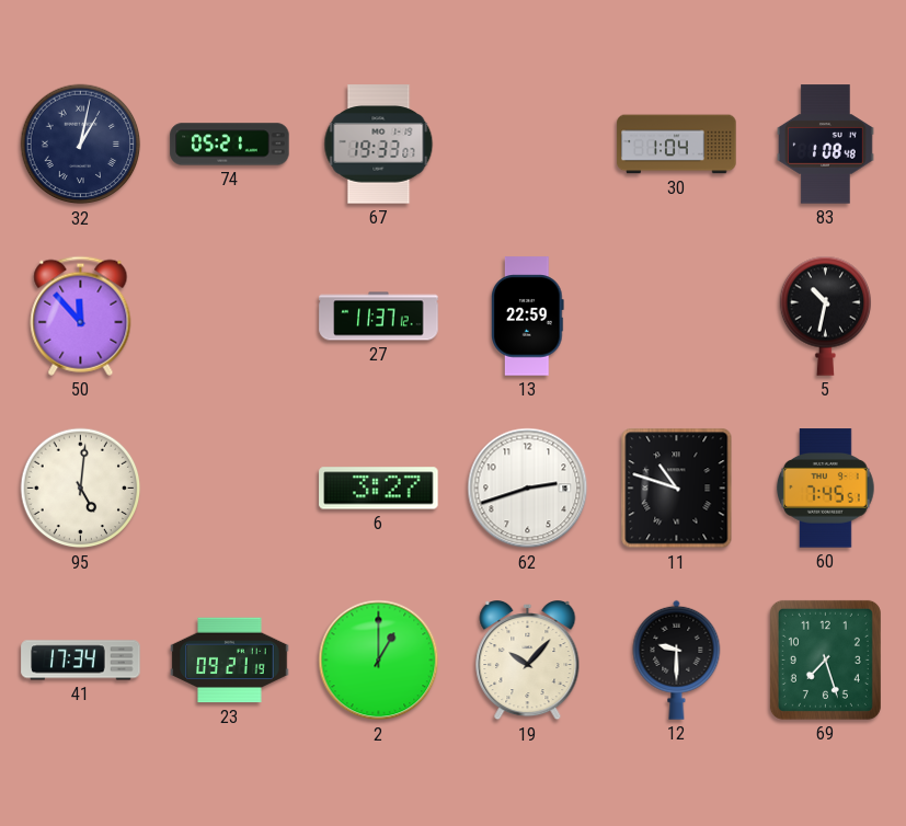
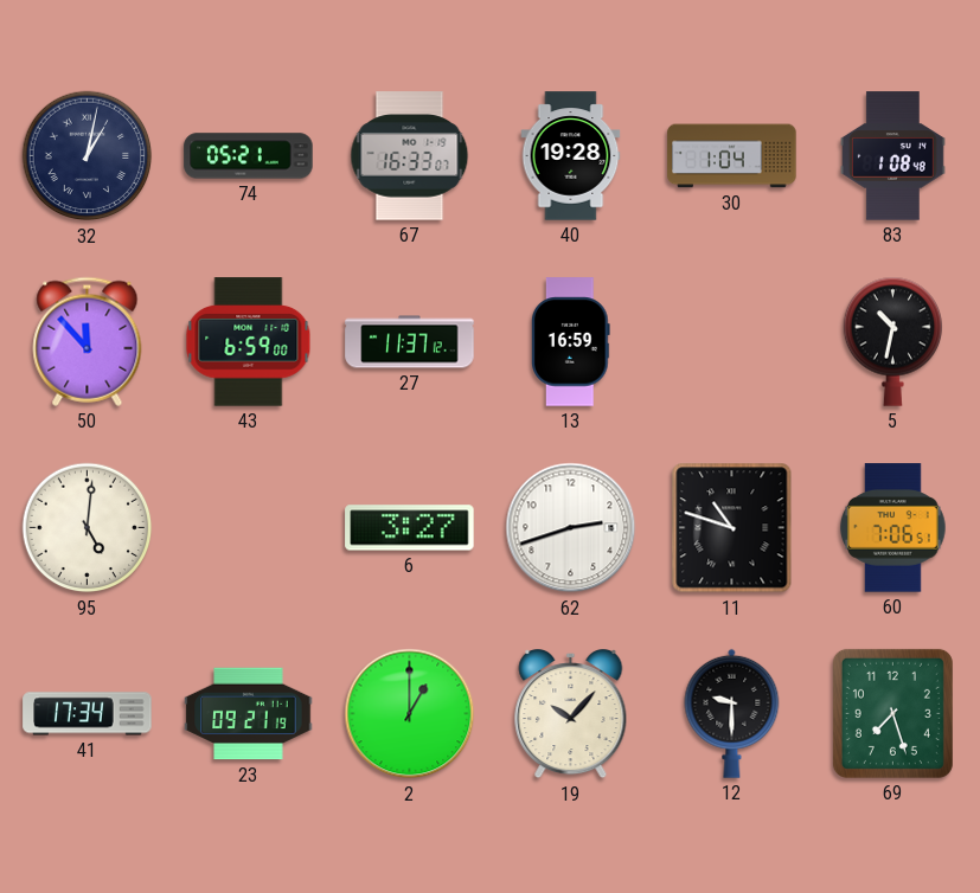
67: 19:33 -> 16:33
40: none -> 19:28
43: none -> 6:59
13: 22:59 -> 16:59
60: 7:45 -> 7:06
